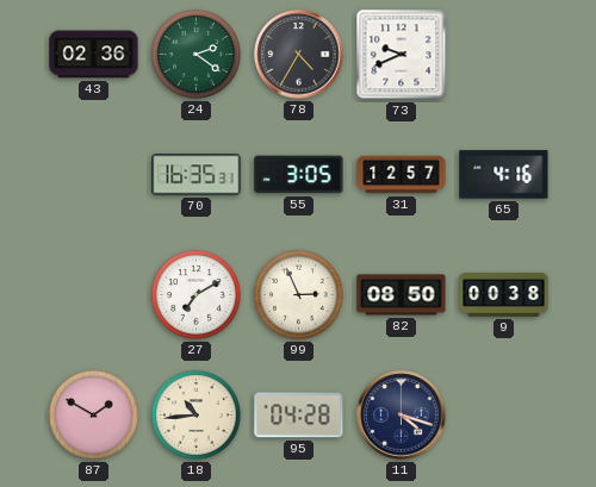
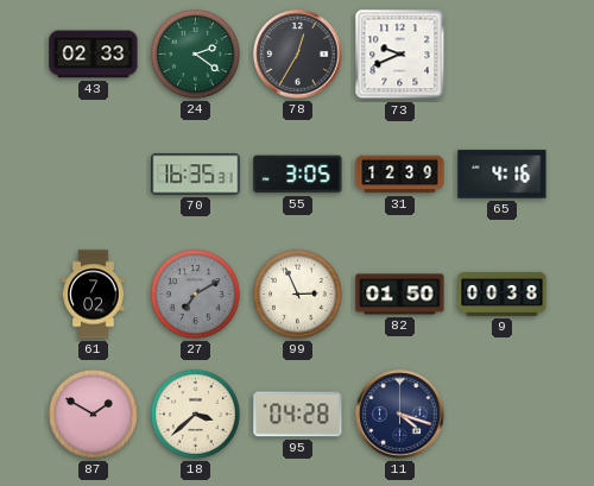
43: 02:36 -> 02:33
78: 4:35 -> 12:35
31: 12:57 -> 12:39
61: none -> 7:02
27 dial: white -> grey
82: 08:50 -> 01:50
18: 10:44 -> 3:38
